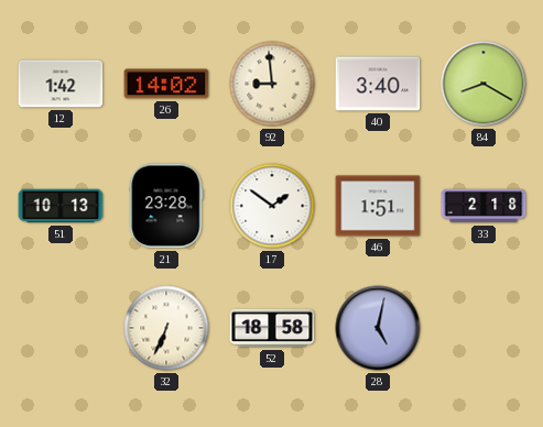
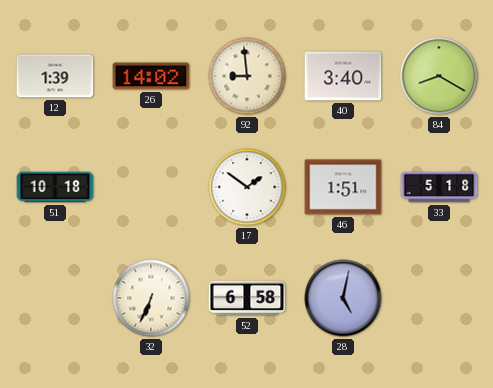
12: 1:42 -> 1:39
51: 10:13 -> 10:18
21: 23:28 -> none
33: 2:18 -> 5:18
52: 18:58 -> 6:58
